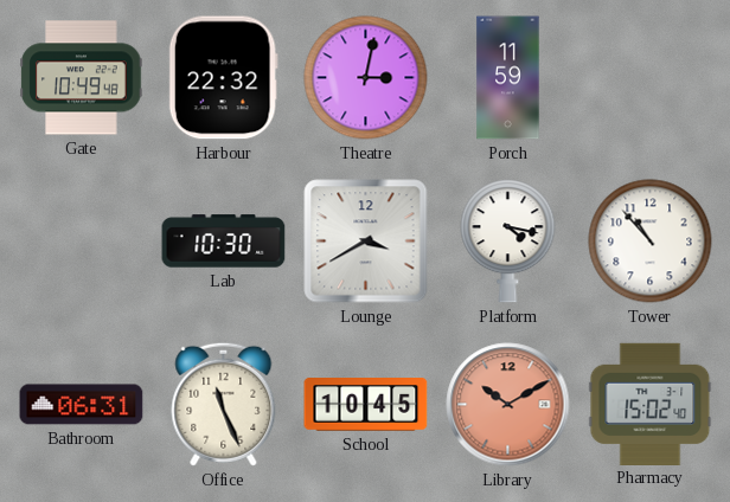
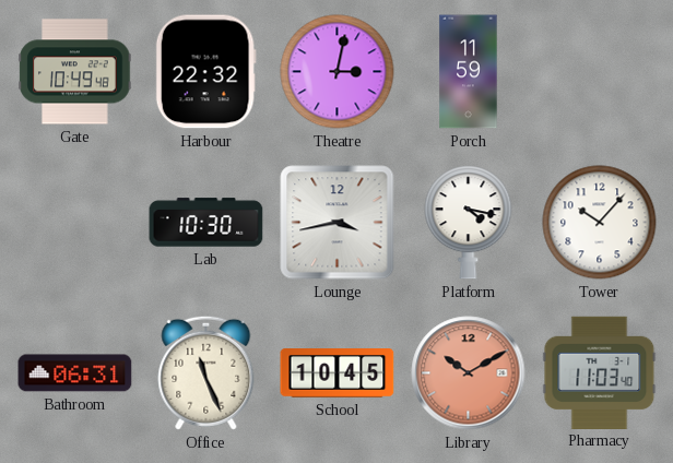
Lounge: 3:40 -> 3:43
Tower: 10:53 -> 10:07
Pharmacy: 15:02 -> 11:03
